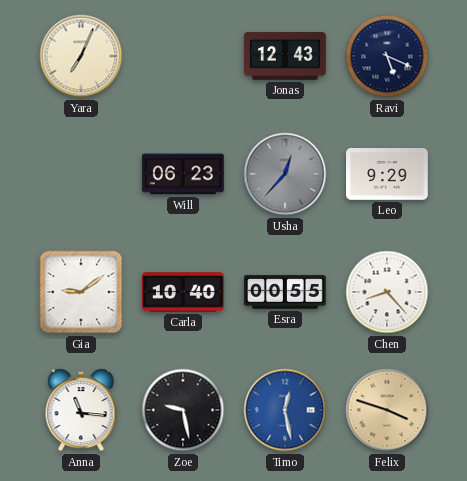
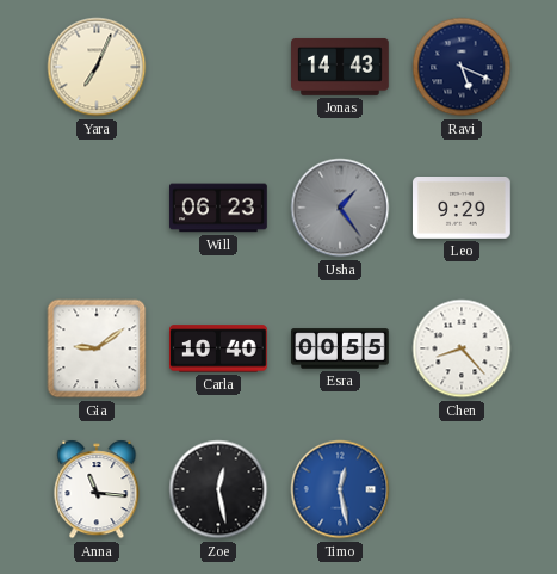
Jonas: 12:43 -> 14:43
Usha: 12:37 -> 1:24
Zoe: 9:28 -> 12:28
Felix: 3:48 -> none
